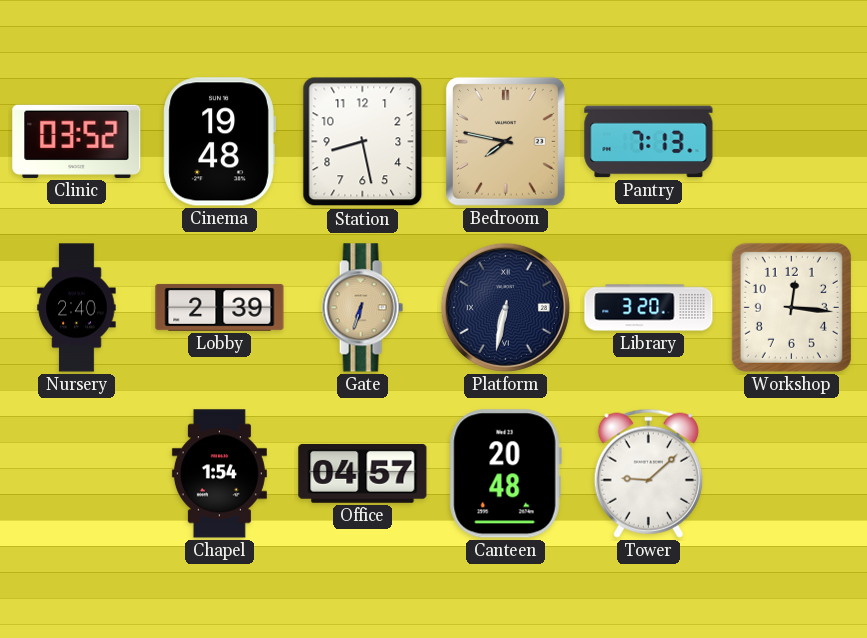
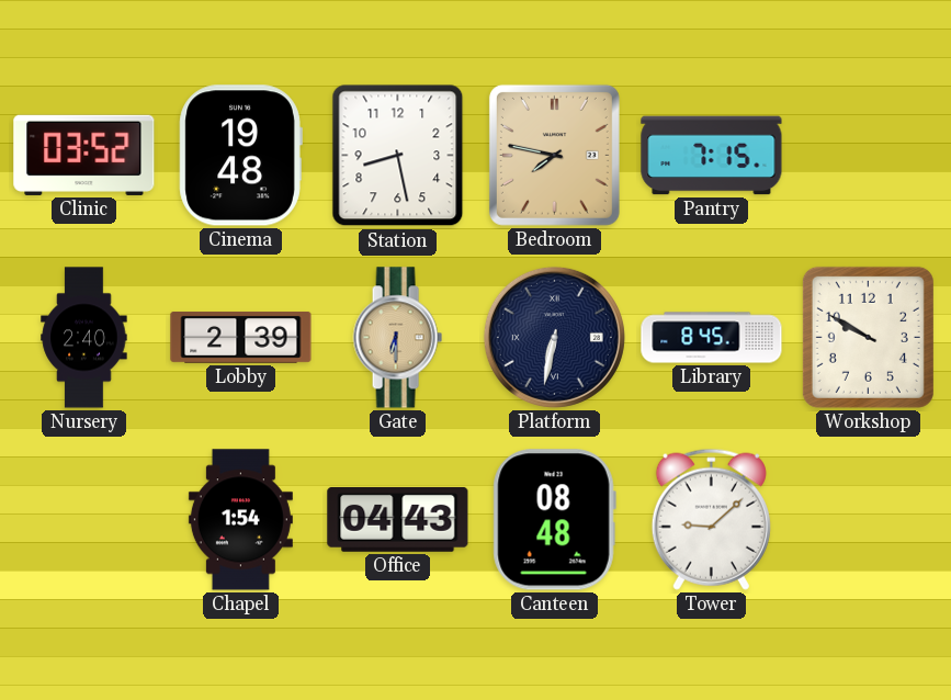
Pantry: 7:13 -> 7:15
Gate: 6:33 -> 6:30
Library: 3:20 -> 8:45
Workshop: 12:16 -> 9:50
Office: 04:57 -> 04:43
Canteen: 20:48 -> 08:48
